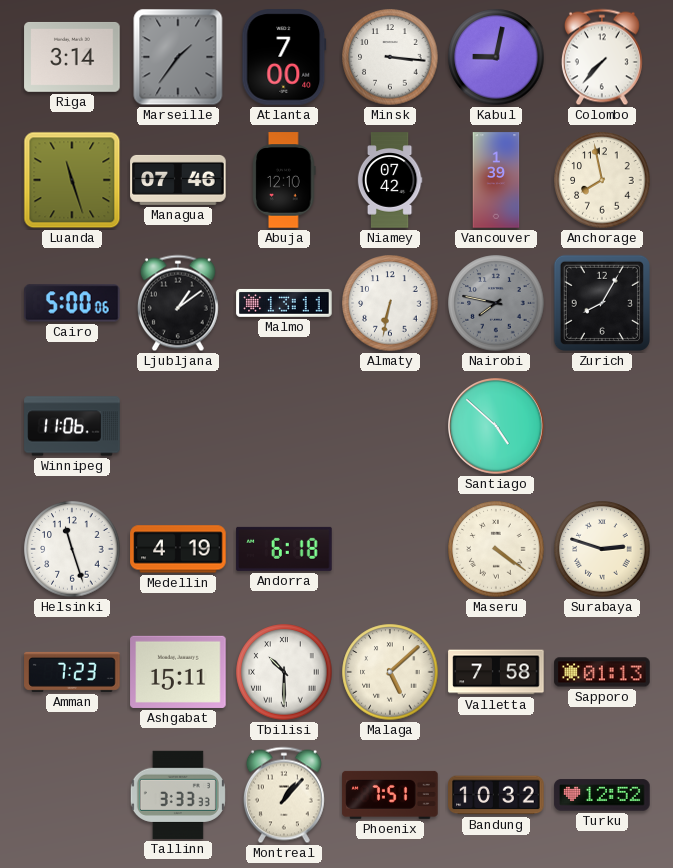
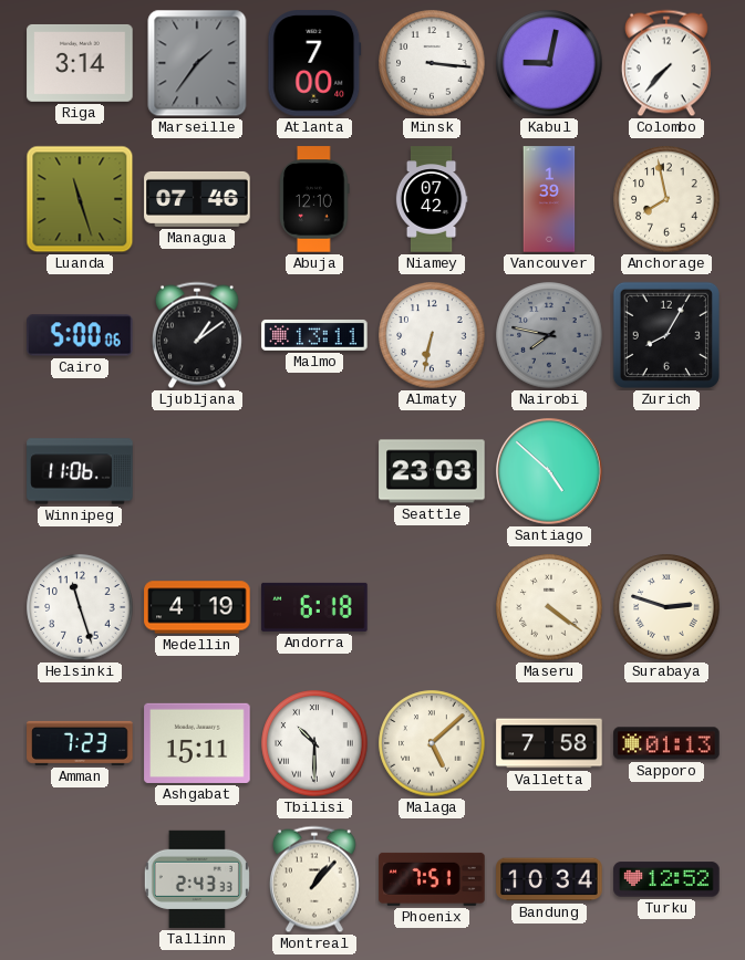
Seattle: none -> 23:03
Tallinn: 3:33 -> 2:43
Bandung: 10:32 -> 10:34
